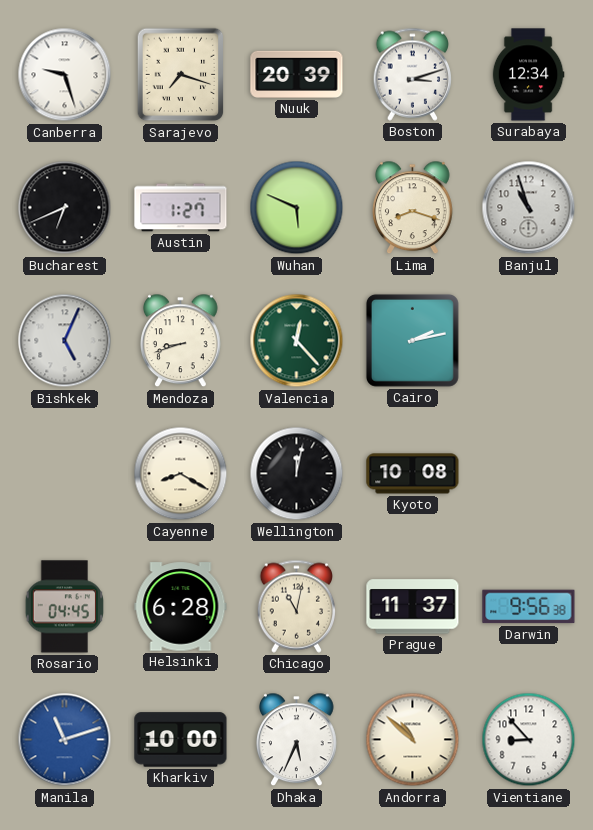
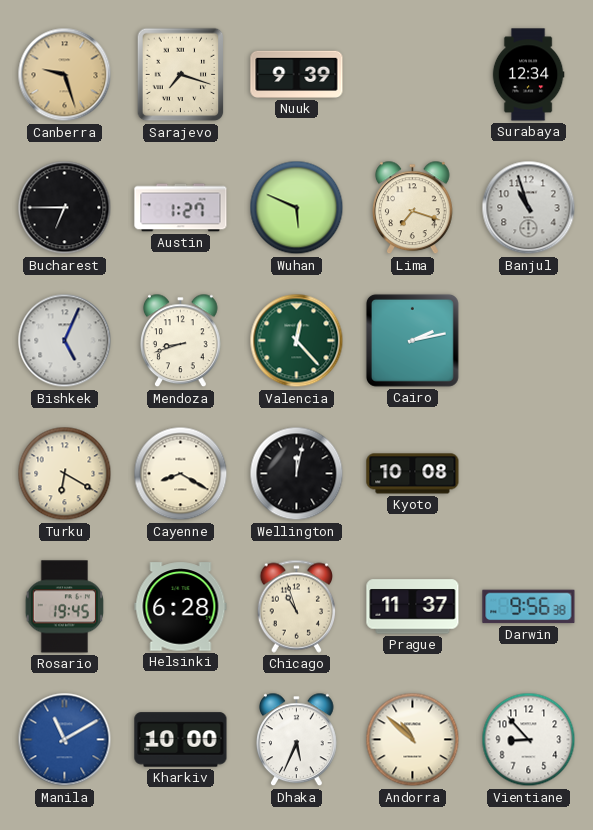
Canberra dial: white -> champagne
Nuuk: 20:39 -> 9:39
Boston: 3:12 -> none
Bucharest: 6:41 -> 6:45
Lima: 8:18 -> 7:18
Turku: none -> 6:20
Rosario: 04:45 -> 19:45
Chicago: 11:02 -> 10:57
Manila: 11:12 -> 11:10
